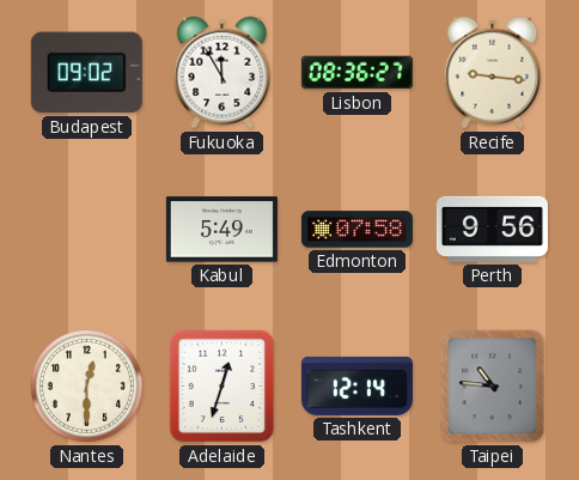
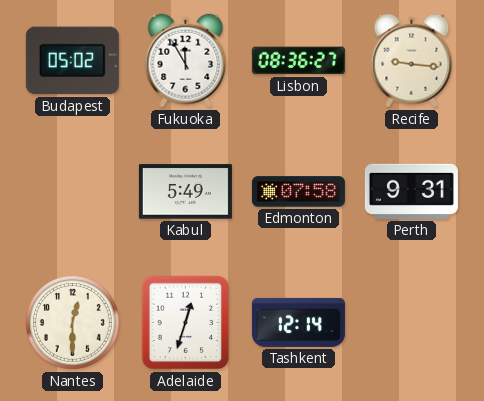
Budapest: 09:02 -> 05:02
Perth: 9:56 -> 9:31
Taipei: 10:46 -> none
